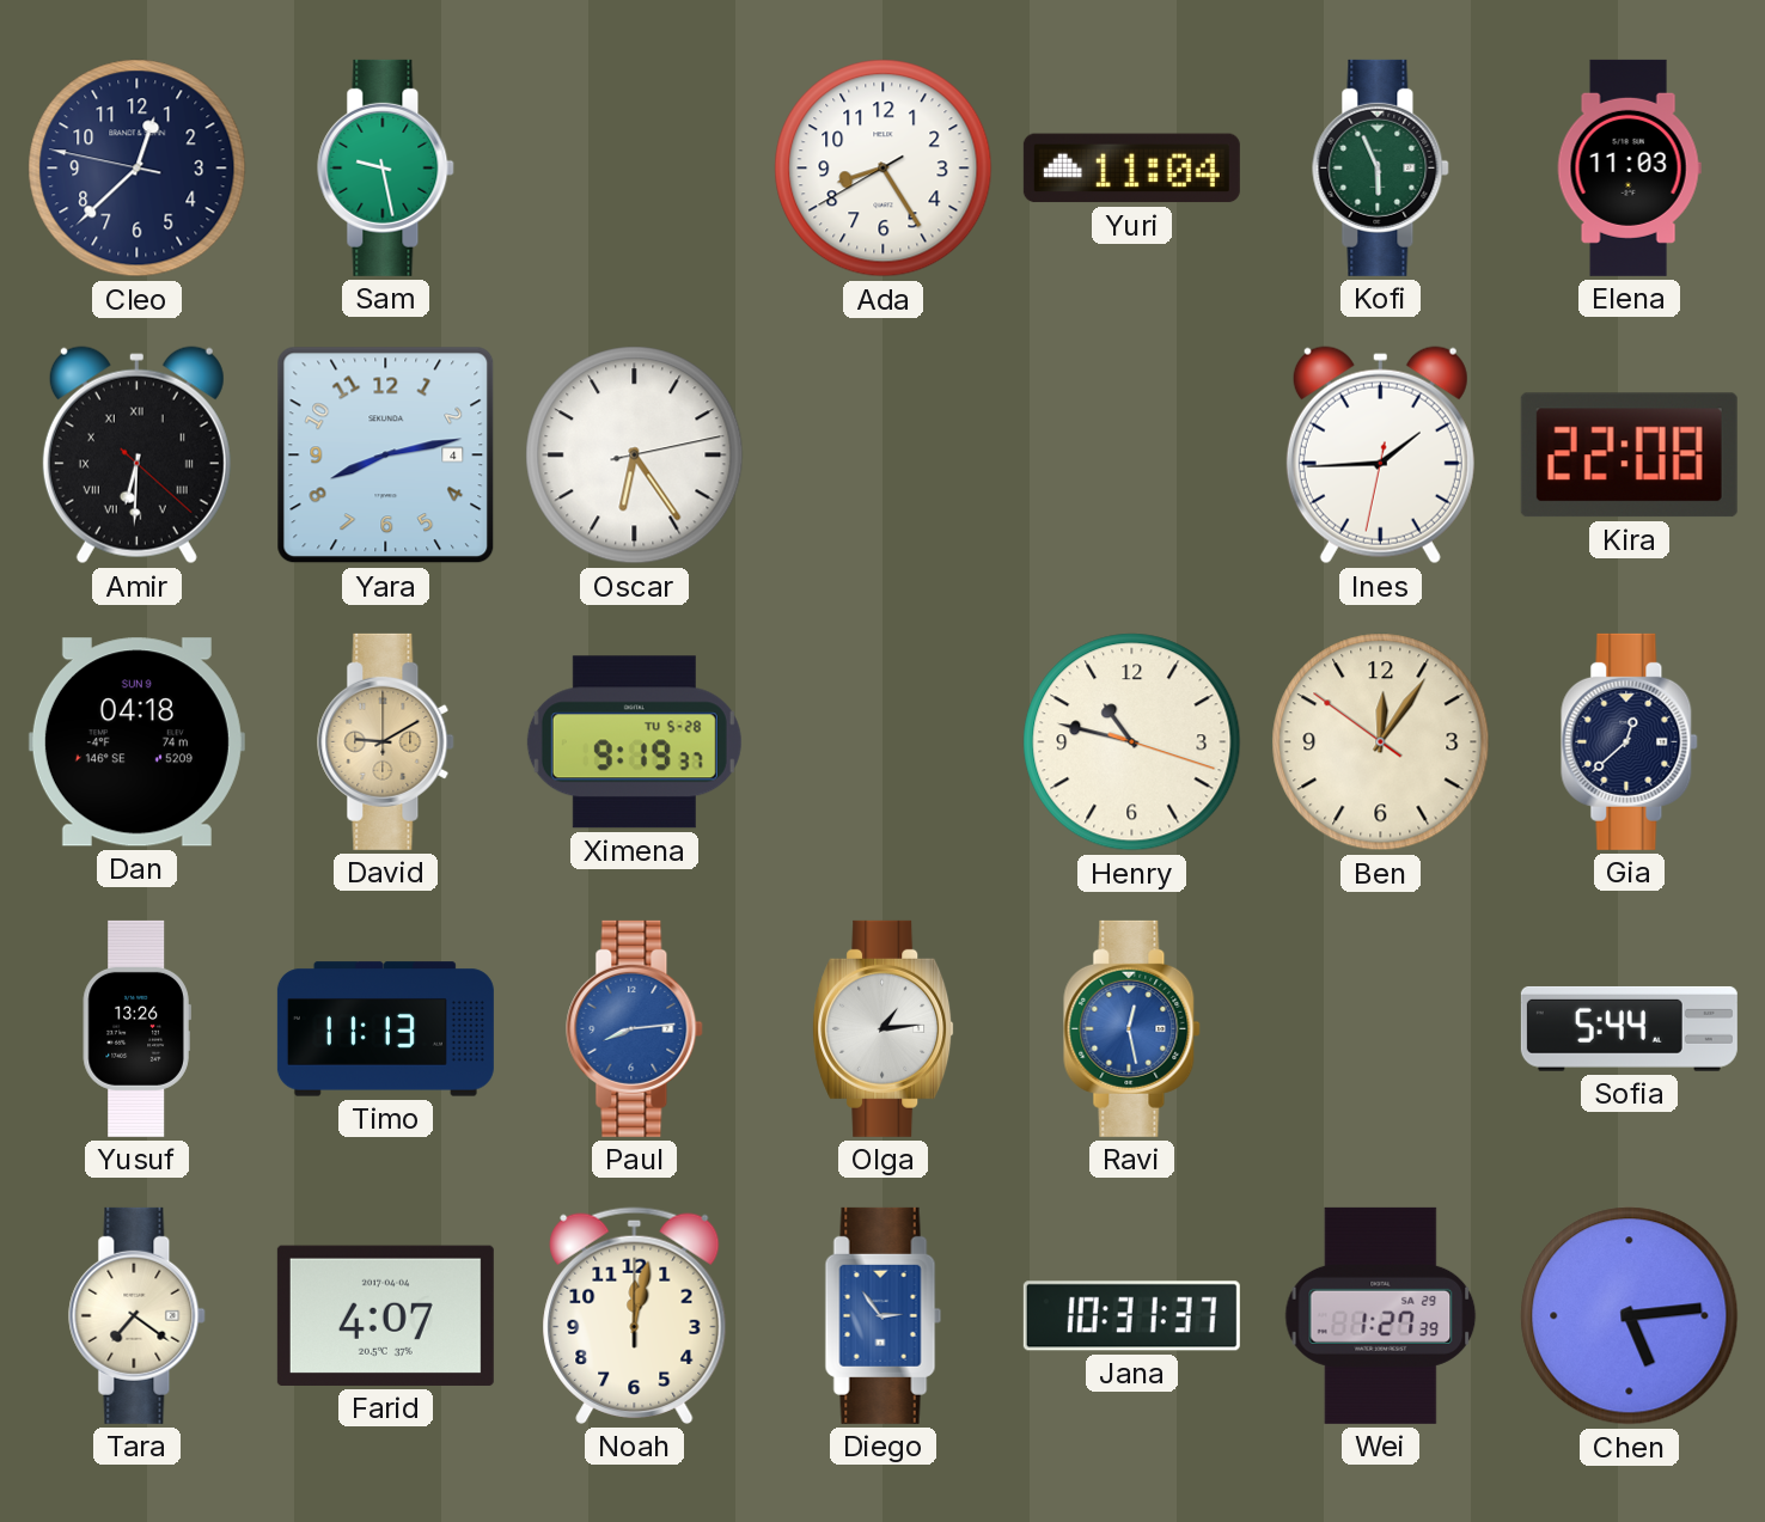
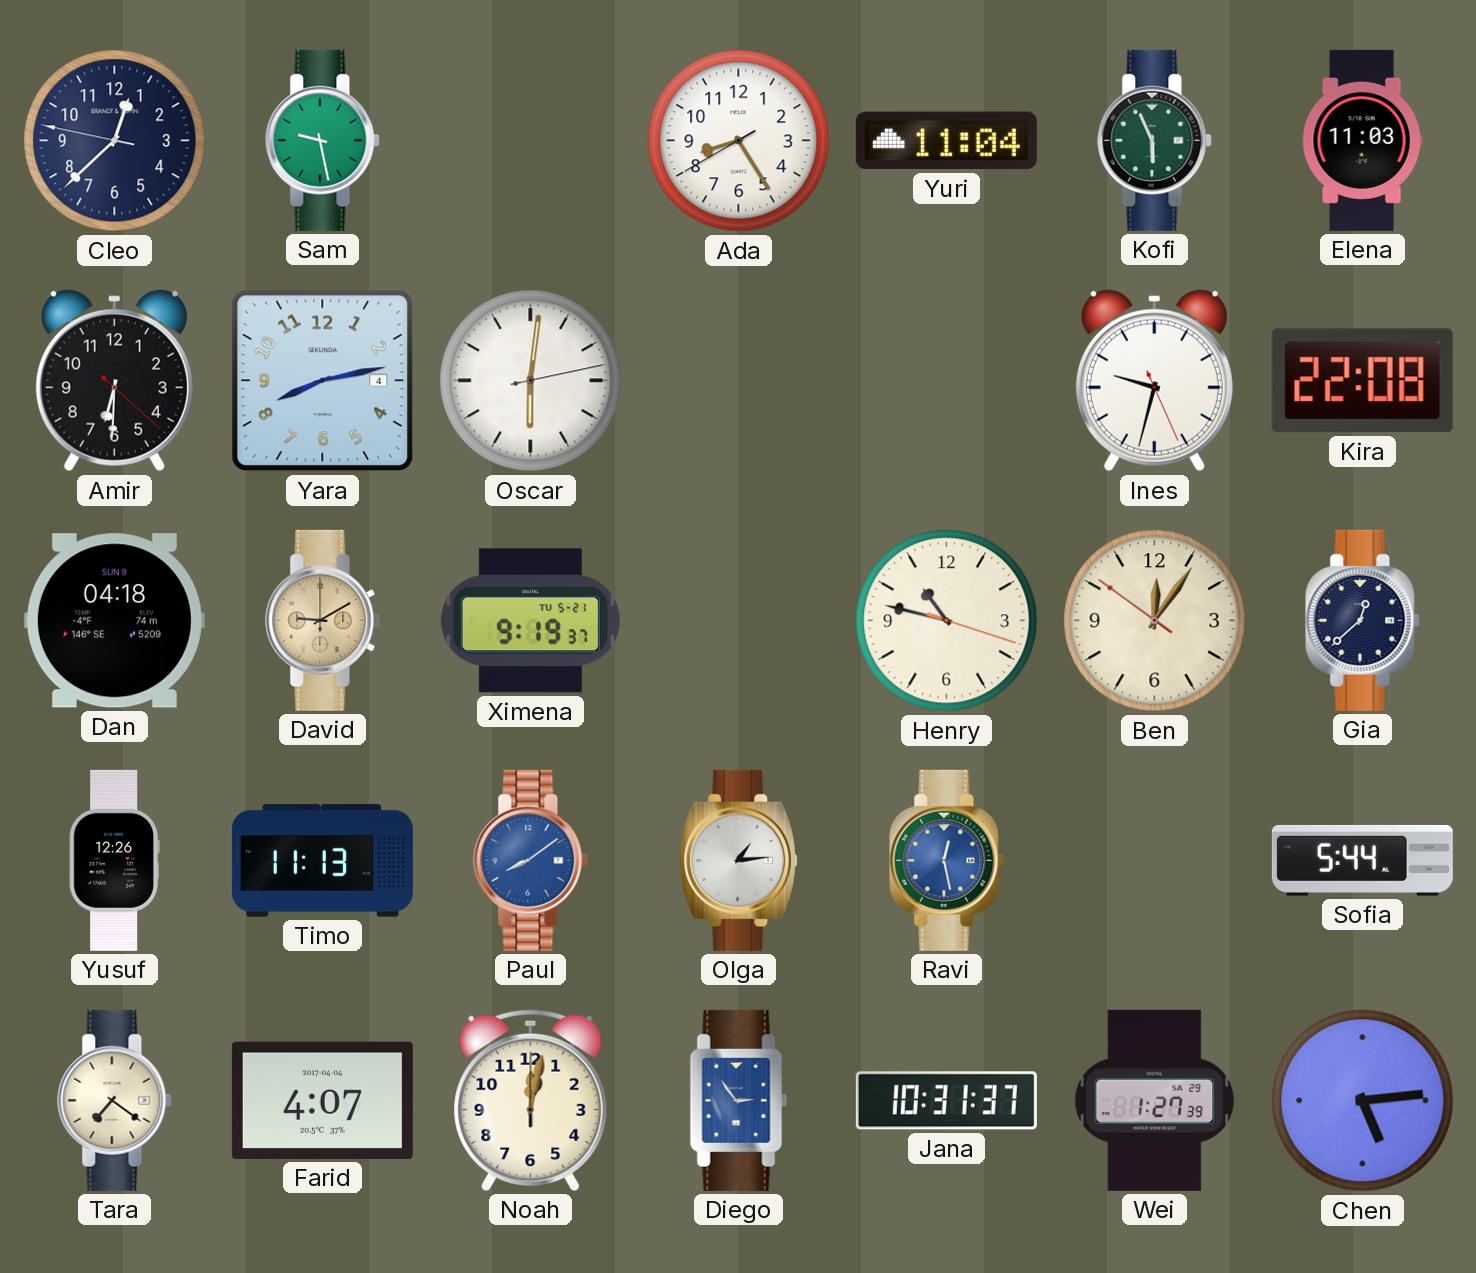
Amir numerals: Roman -> Arabic
Oscar: 6:24 -> 6:01
Ines: 1:44 -> 9:32
Ximena date: TU 5-28 -> TU 5-21
Yusuf: 13:26 -> 12:26
Paul: 8:14 -> 8:09
